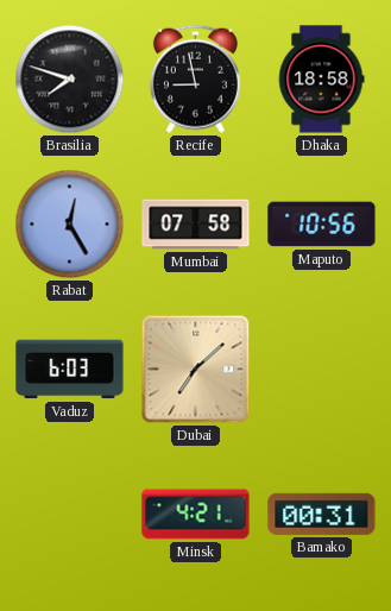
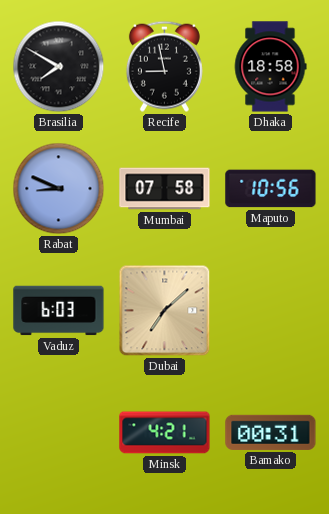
Brasilia: 7:48 -> 7:50
Rabat: 12:25 -> 8:49
